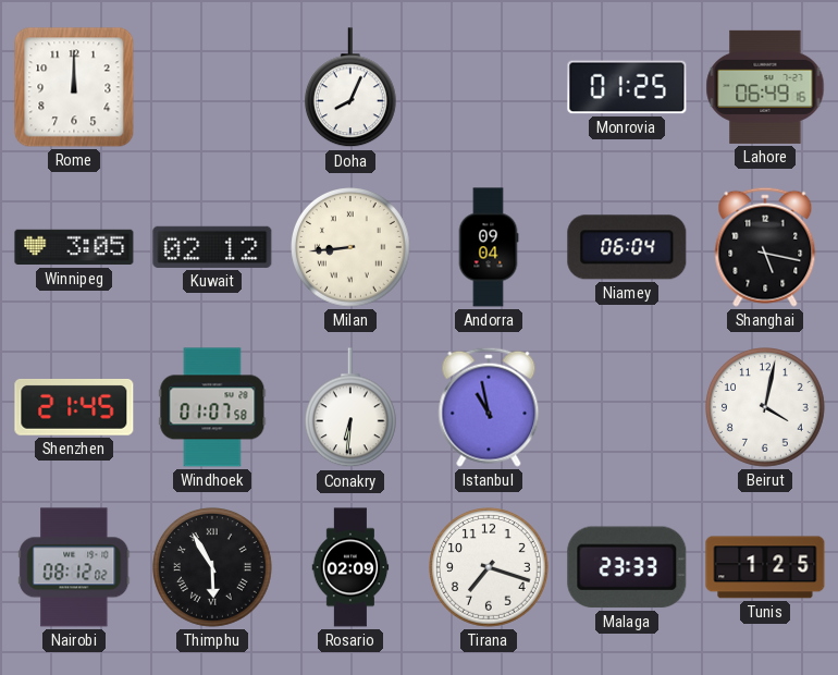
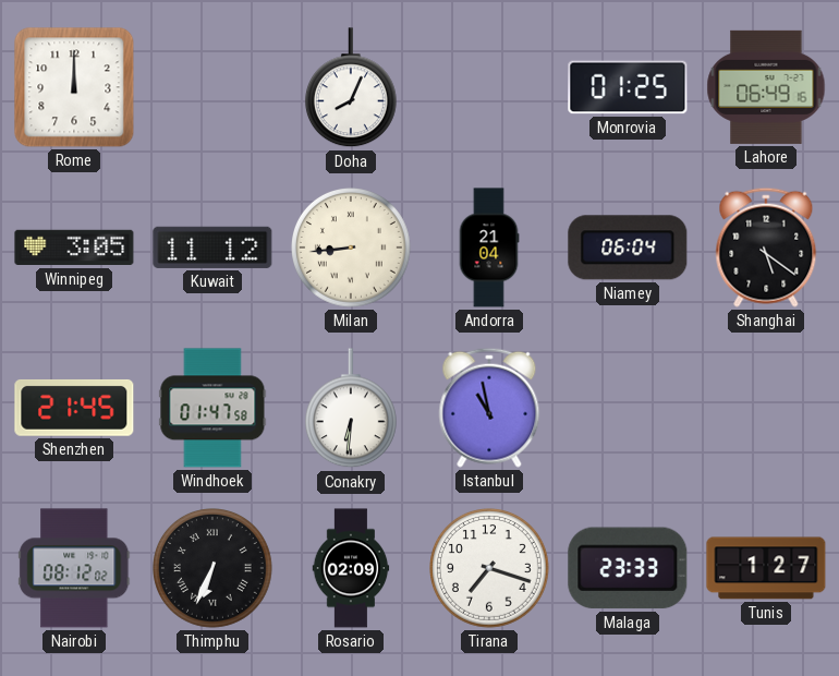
Kuwait: 02:12 -> 11:12
Andorra: 09:04 -> 21:04
Shanghai: 5:17 -> 5:21
Windhoek: 01:07 -> 01:47
Beirut: 4:02 -> none
Thimphu: 5:55 -> 6:34
Tunis: 1:25 -> 1:27
